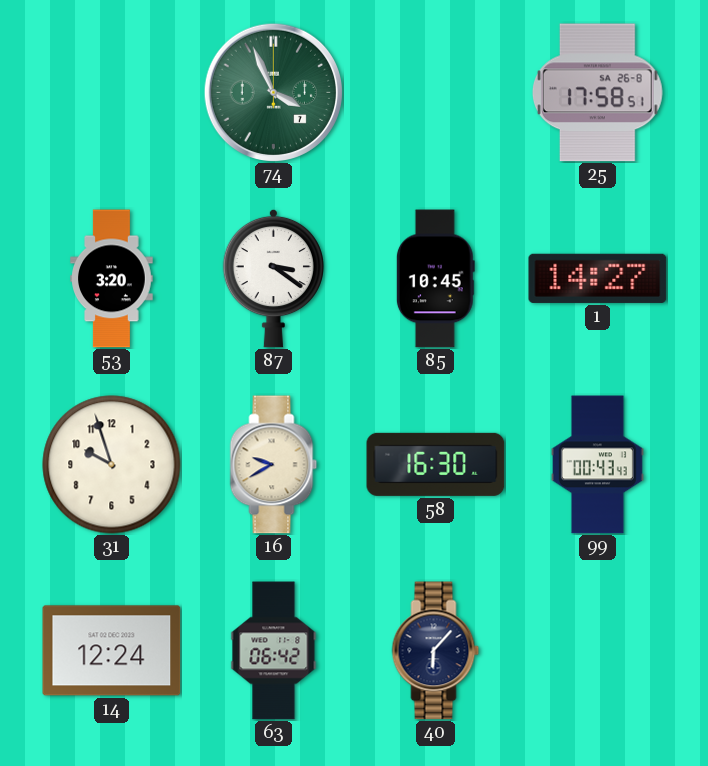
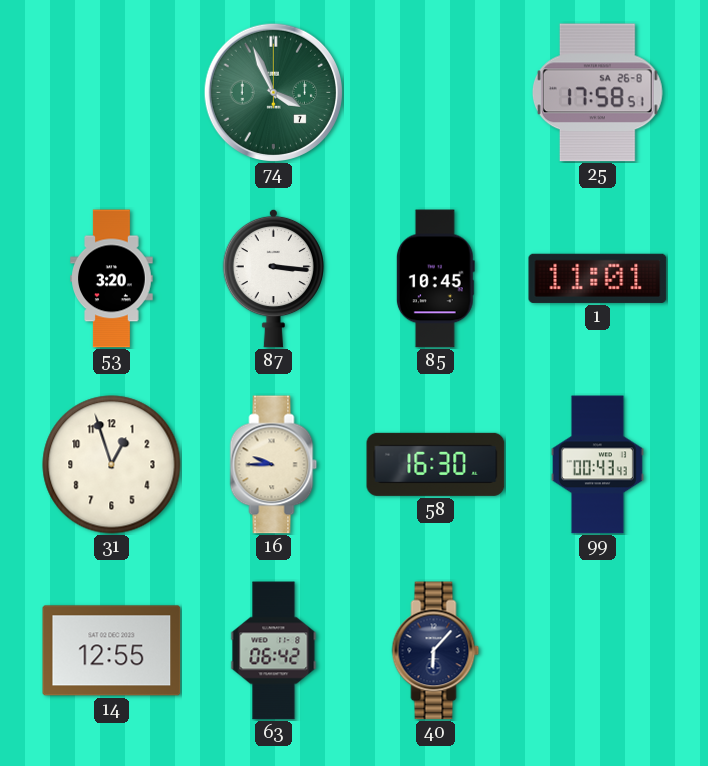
87: 3:21 -> 3:16
1: 14:27 -> 11:01
31: 9:57 -> 12:57
16: 9:40 -> 9:45
14: 12:24 -> 12:55
